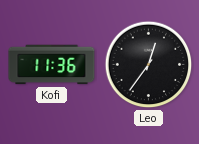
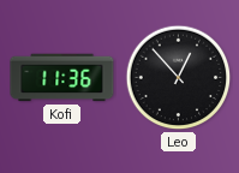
Leo: 12:36 -> 12:53
